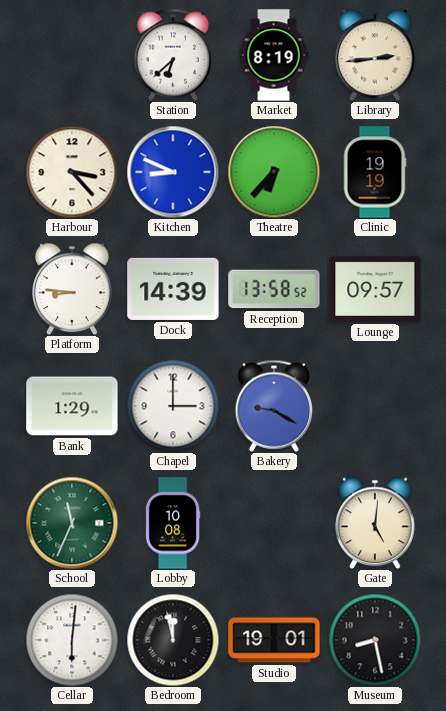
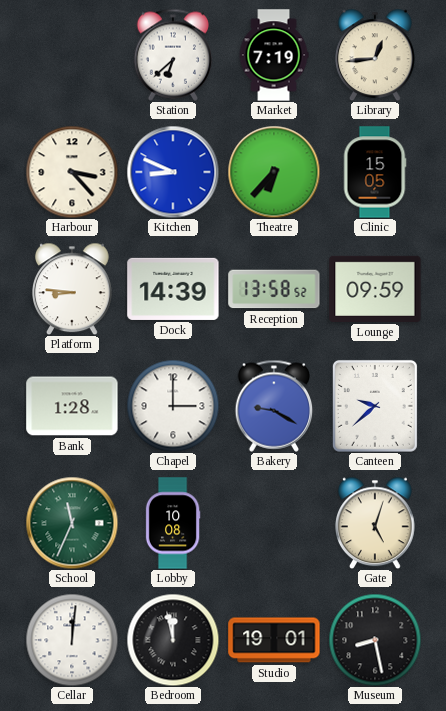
Market: 8:19 -> 7:19
Library: 2:44 -> 12:44
Clinic: 19:19 -> 15:05
Lounge: 09:57 -> 09:59
Bank: 1:29 -> 1:28
Canteen: none -> 9:38
Gate: 5:01 -> 5:03
Cellar: 6:01 -> 12:01
